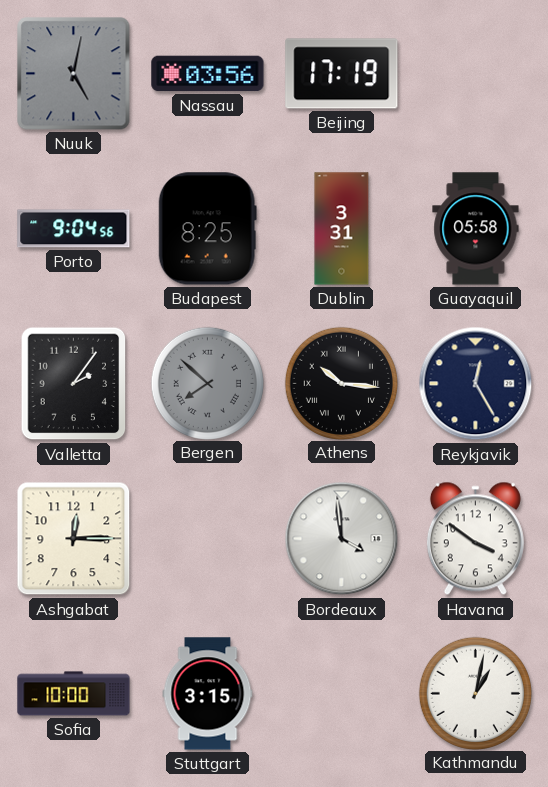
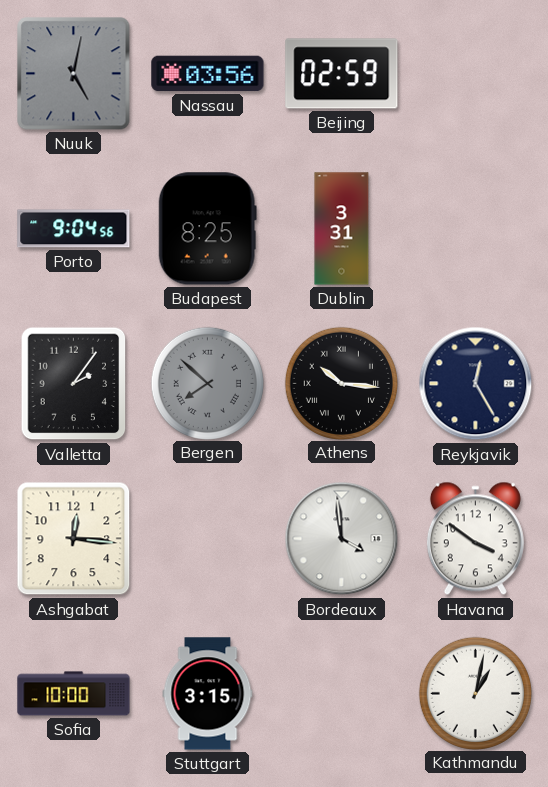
Beijing: 17:19 -> 02:59
Guayaquil: 05:58 -> none
Ashgabat: 12:15 -> 12:16
